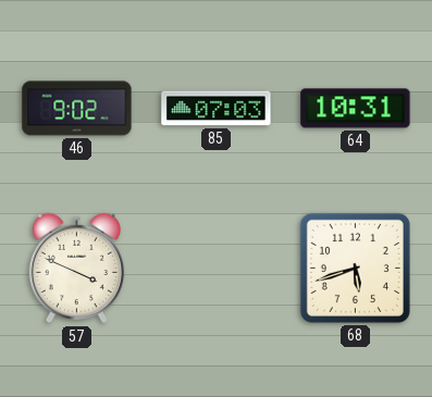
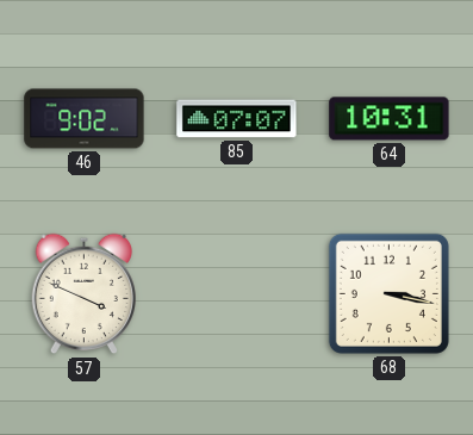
85: 07:03 -> 07:07
68: 5:42 -> 3:17
